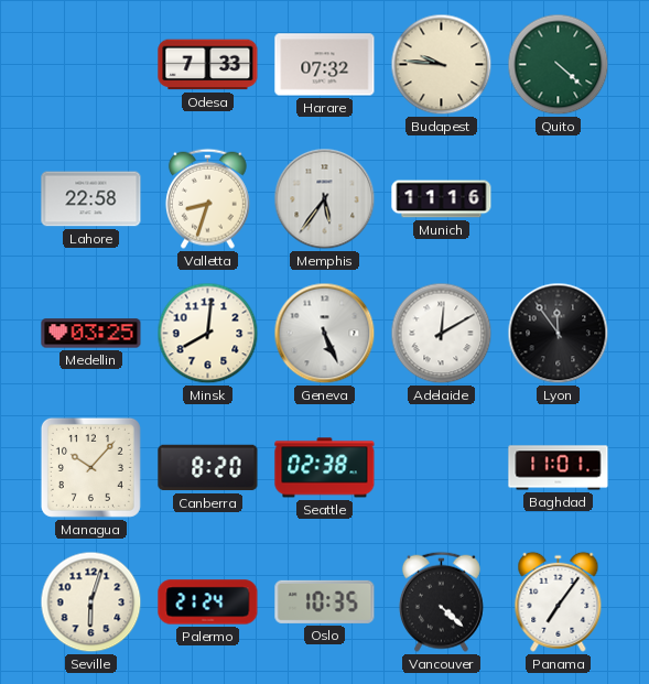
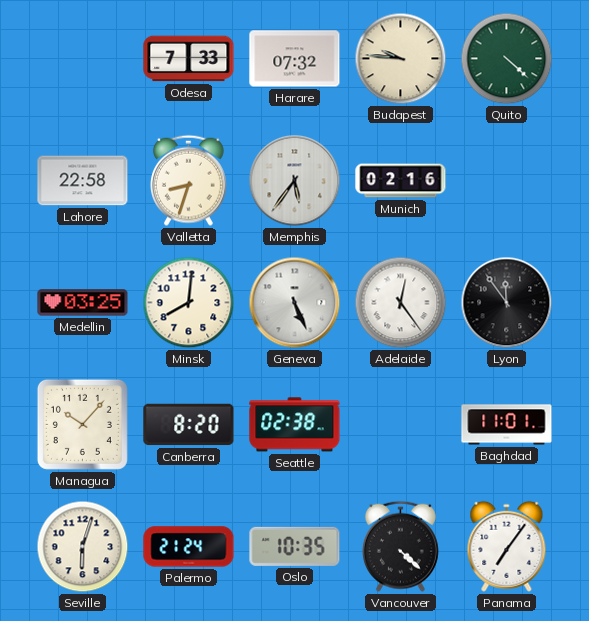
Munich: 11:16 -> 02:16
Adelaide: 12:10 -> 12:24
